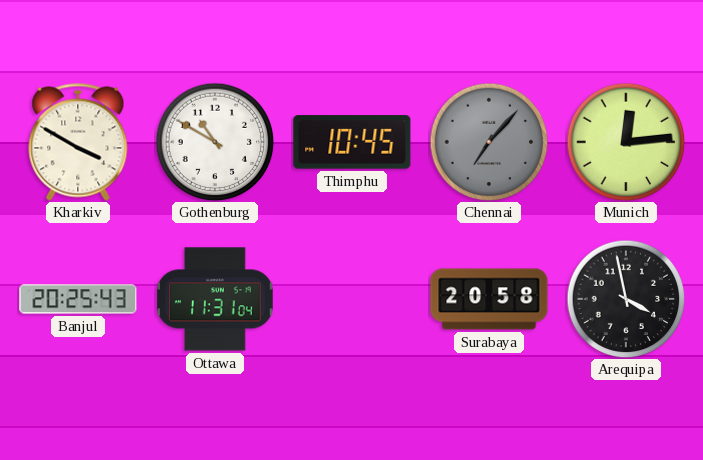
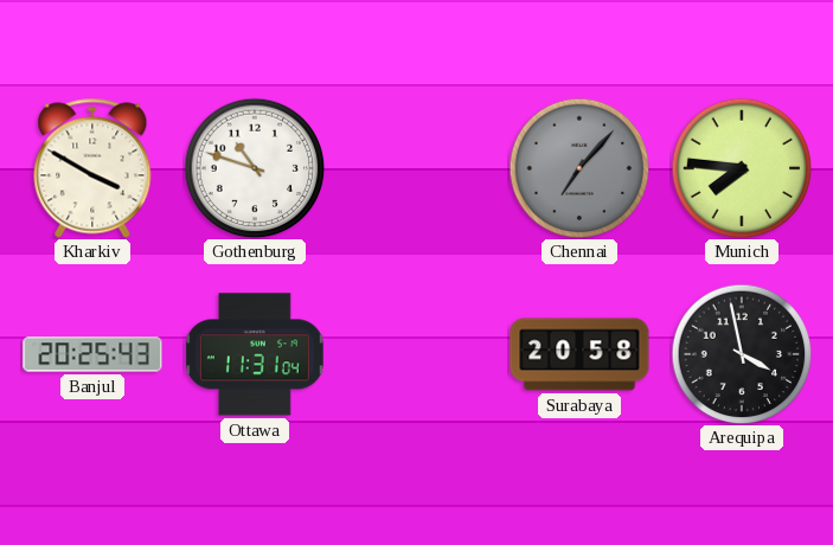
Gothenburg: 10:50 -> 10:48
Thimphu: 10:45 -> none
Munich: 12:14 -> 7:46
